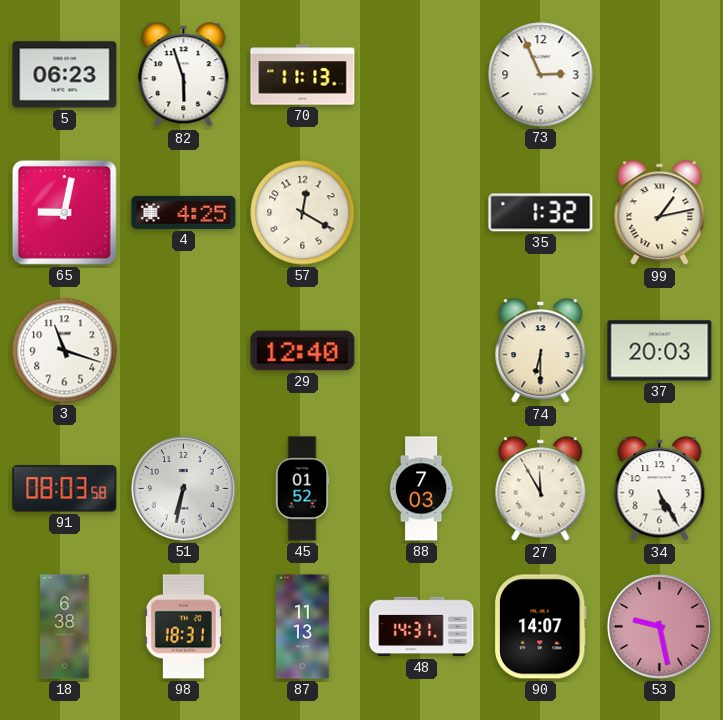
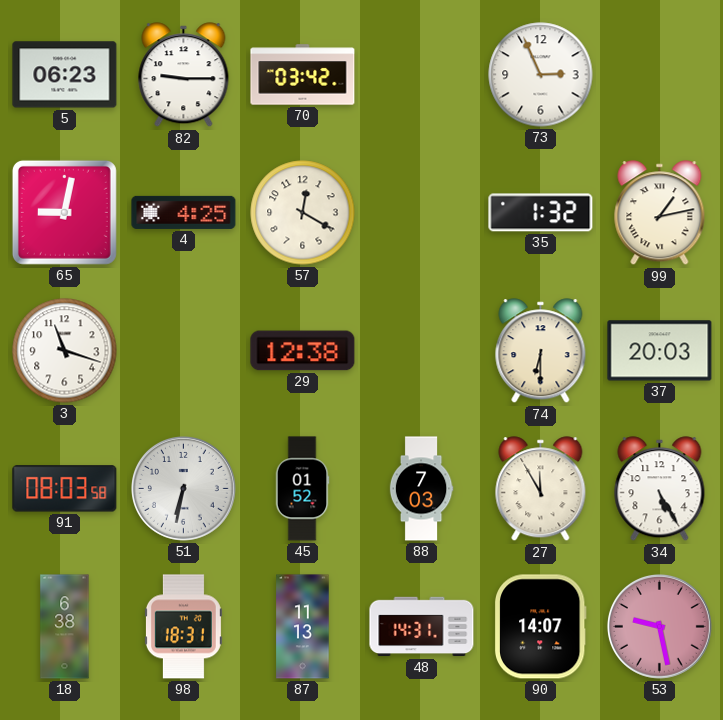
82: 5:57 -> 9:15
70: 11:13 -> 03:42
29: 12:40 -> 12:38
